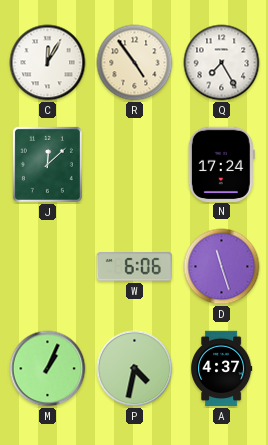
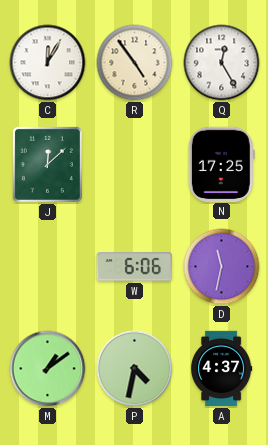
Q: 7:25 -> 12:25
N: 17:24 -> 17:25
D: 11:27 -> 11:32
M: 1:04 -> 1:09
